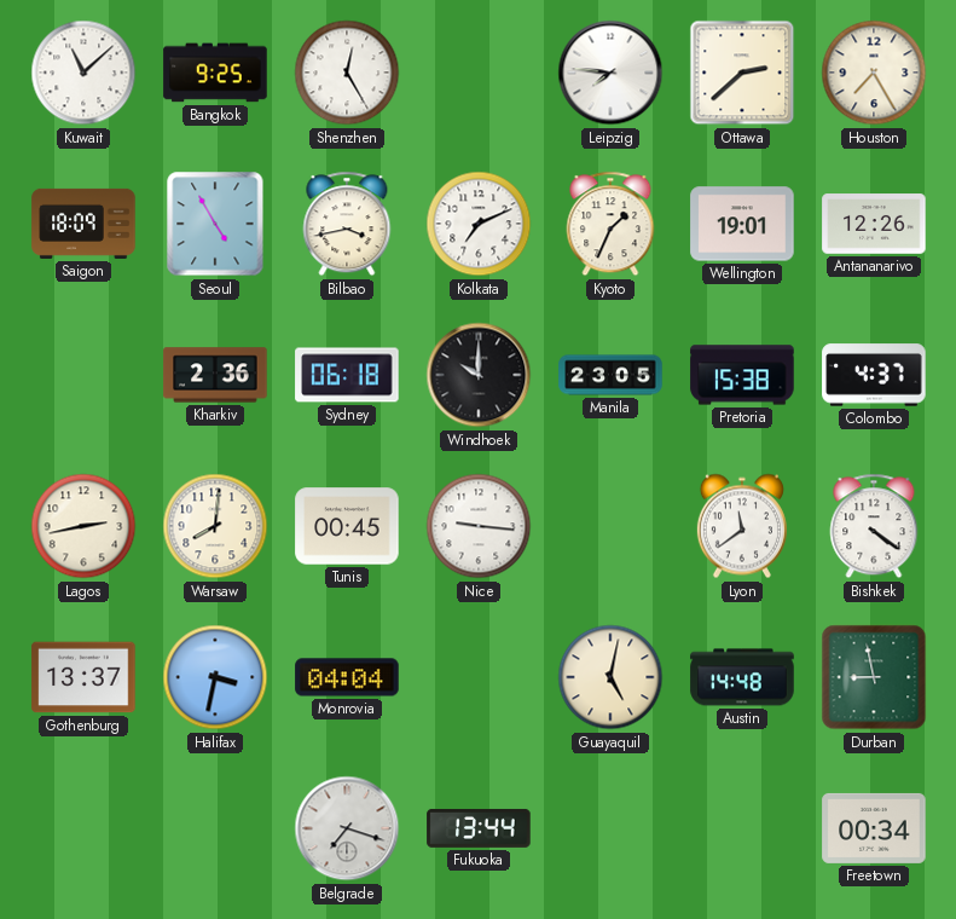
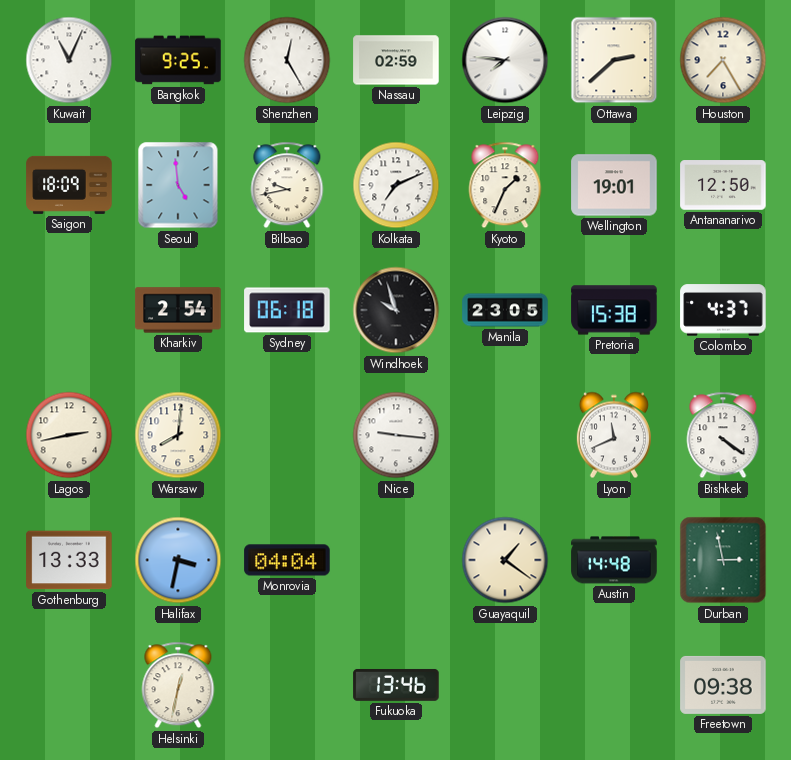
Kuwait: 11:08 -> 11:04
Nassau: none -> 02:59
Seoul: 4:55 -> 4:59
Bilbao: 3:43 -> 9:43
Antananarivo: 12:26 -> 12:50
Kharkiv: 2:36 -> 2:54
Windhoek: 10:00 -> 9:57
Tunis: 00:45 -> none
Lyon: 11:39 -> 11:41
Gothenburg: 13:37 -> 13:33
Guayaquil: 5:02 -> 1:21
Durban: 8:58 -> 2:58
Helsinki: none -> 12:32
Belgrade: 7:18 -> none
Fukuoka: 13:44 -> 13:46
Freetown: 00:34 -> 09:38
